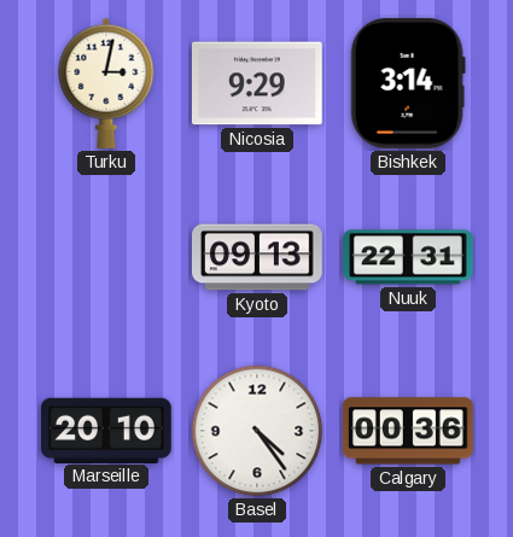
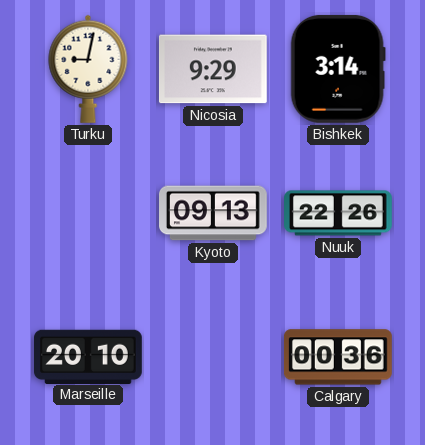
Turku: 3:02 -> 9:02
Nuuk: 22:31 -> 22:26
Basel: 4:24 -> none
